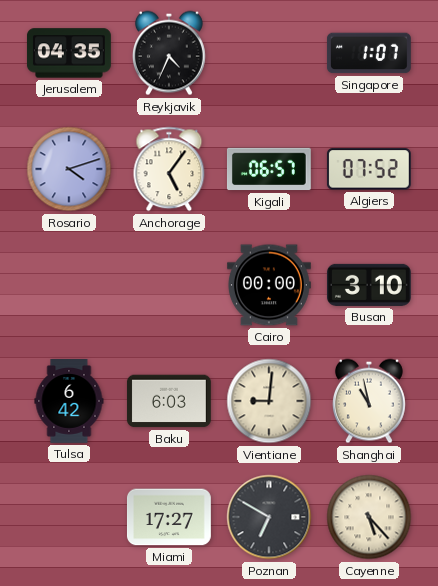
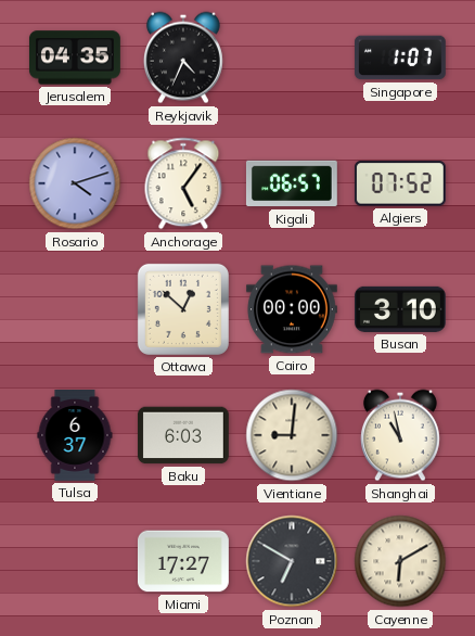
Ottawa: none -> 12:52
Tulsa: 6:42 -> 6:37
Cayenne: 5:23 -> 6:10
